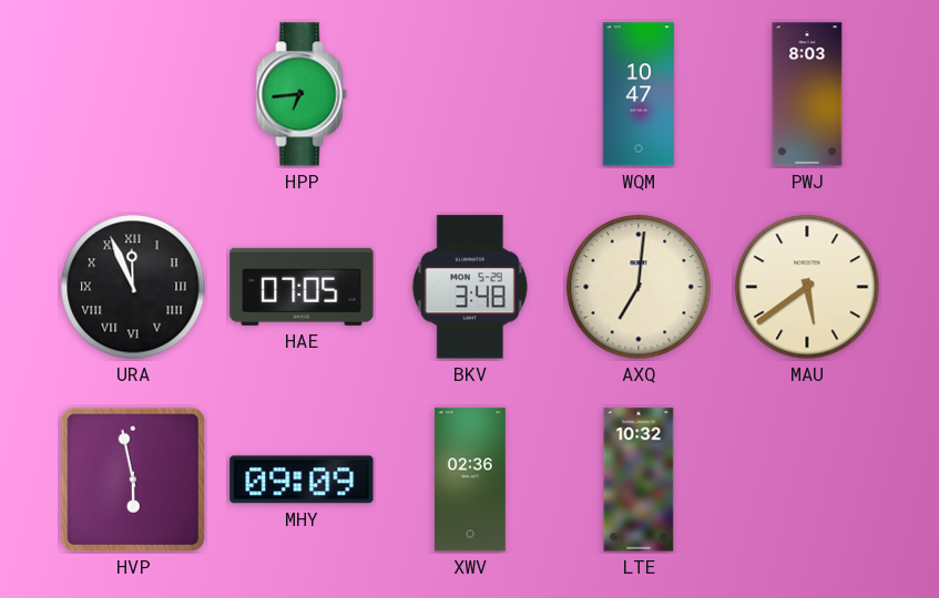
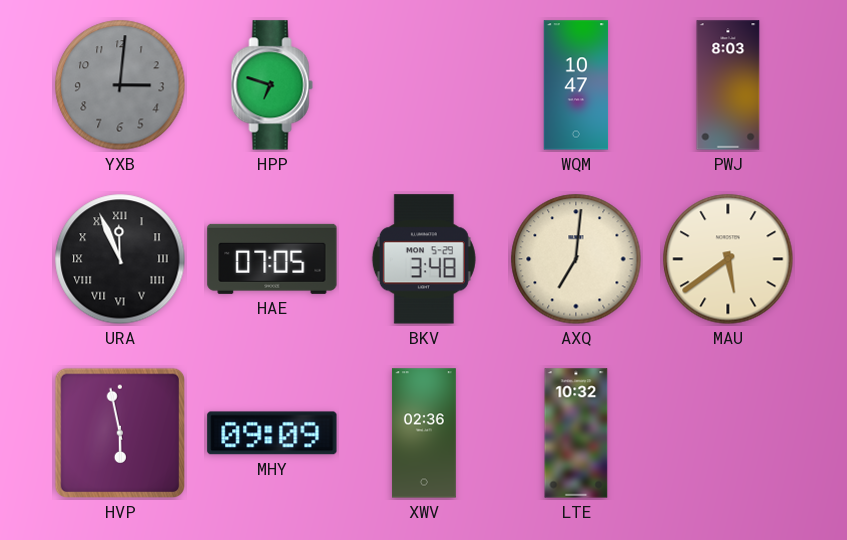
YXB: none -> 3:01
HPP: 6:44 -> 6:48
